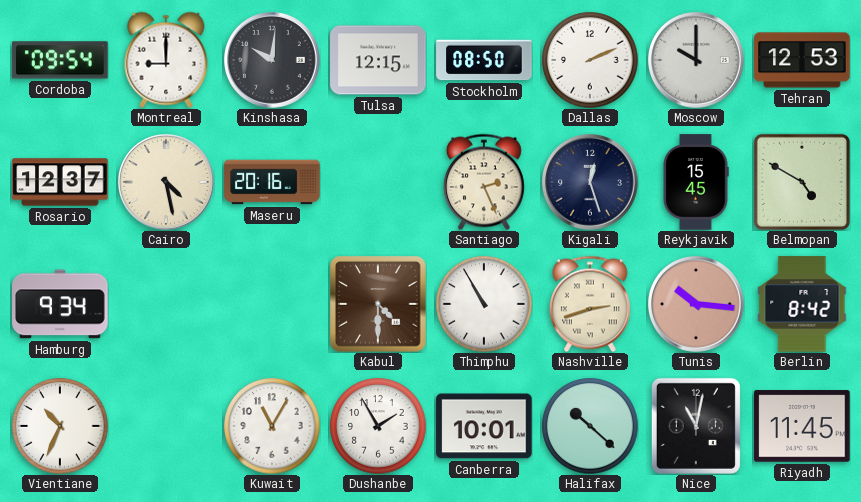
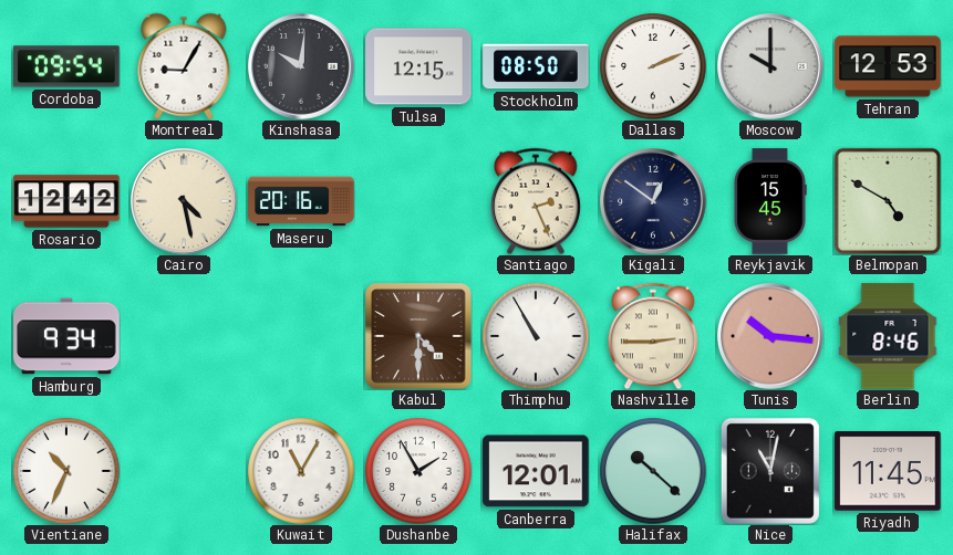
Montreal: 9:00 -> 9:05
Rosario: 12:37 -> 12:42
Kigali: 12:27 -> 12:51
Nashville: 2:42 -> 2:45
Berlin: 8:42 -> 8:46
Canberra: 10:01 -> 12:01
